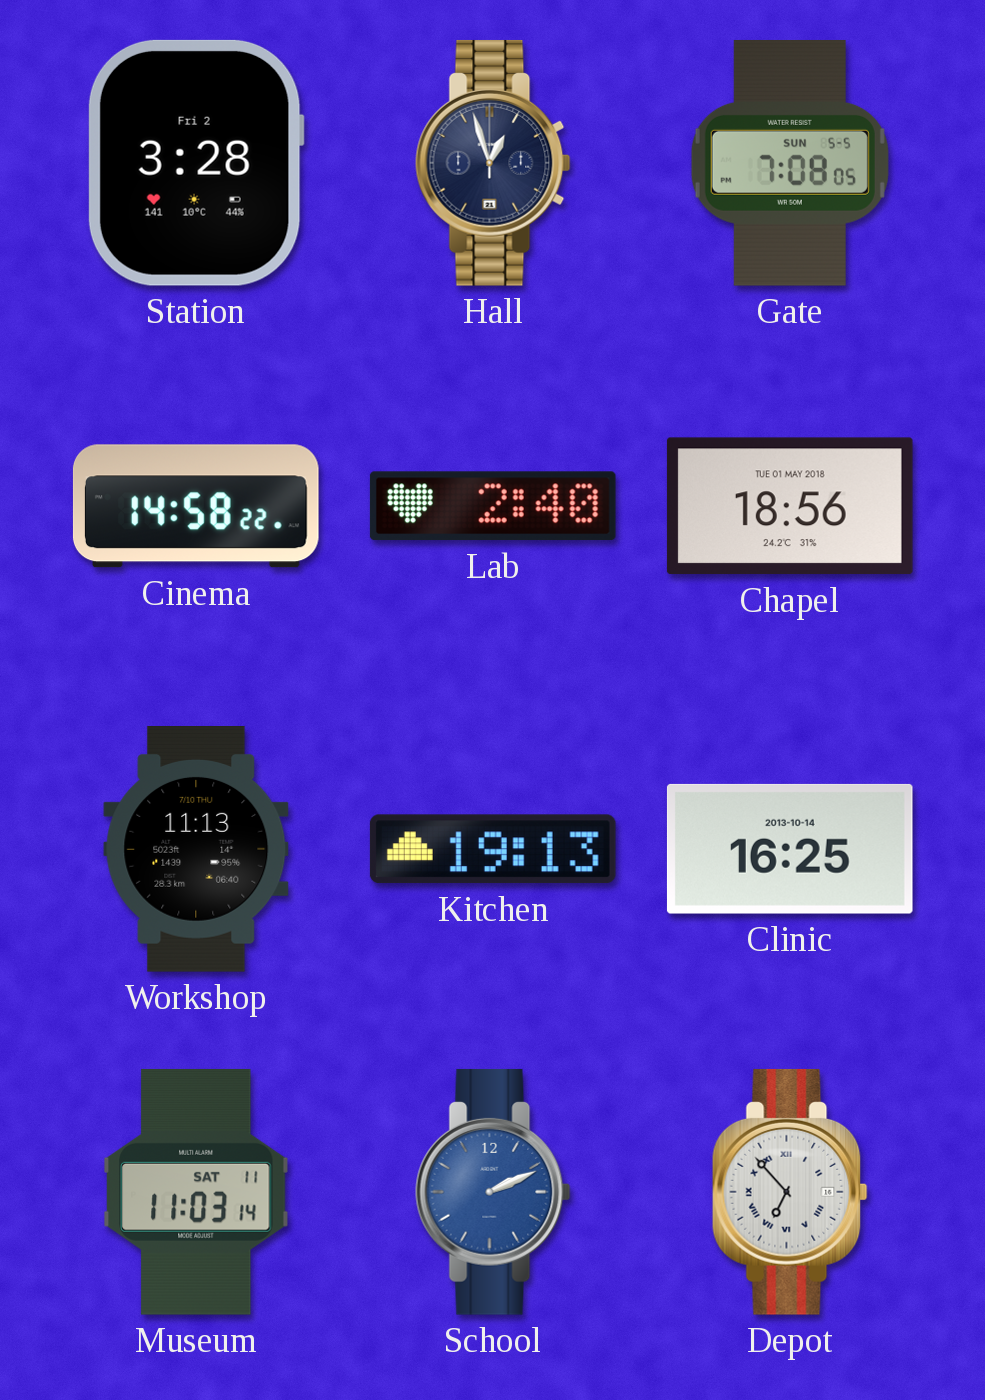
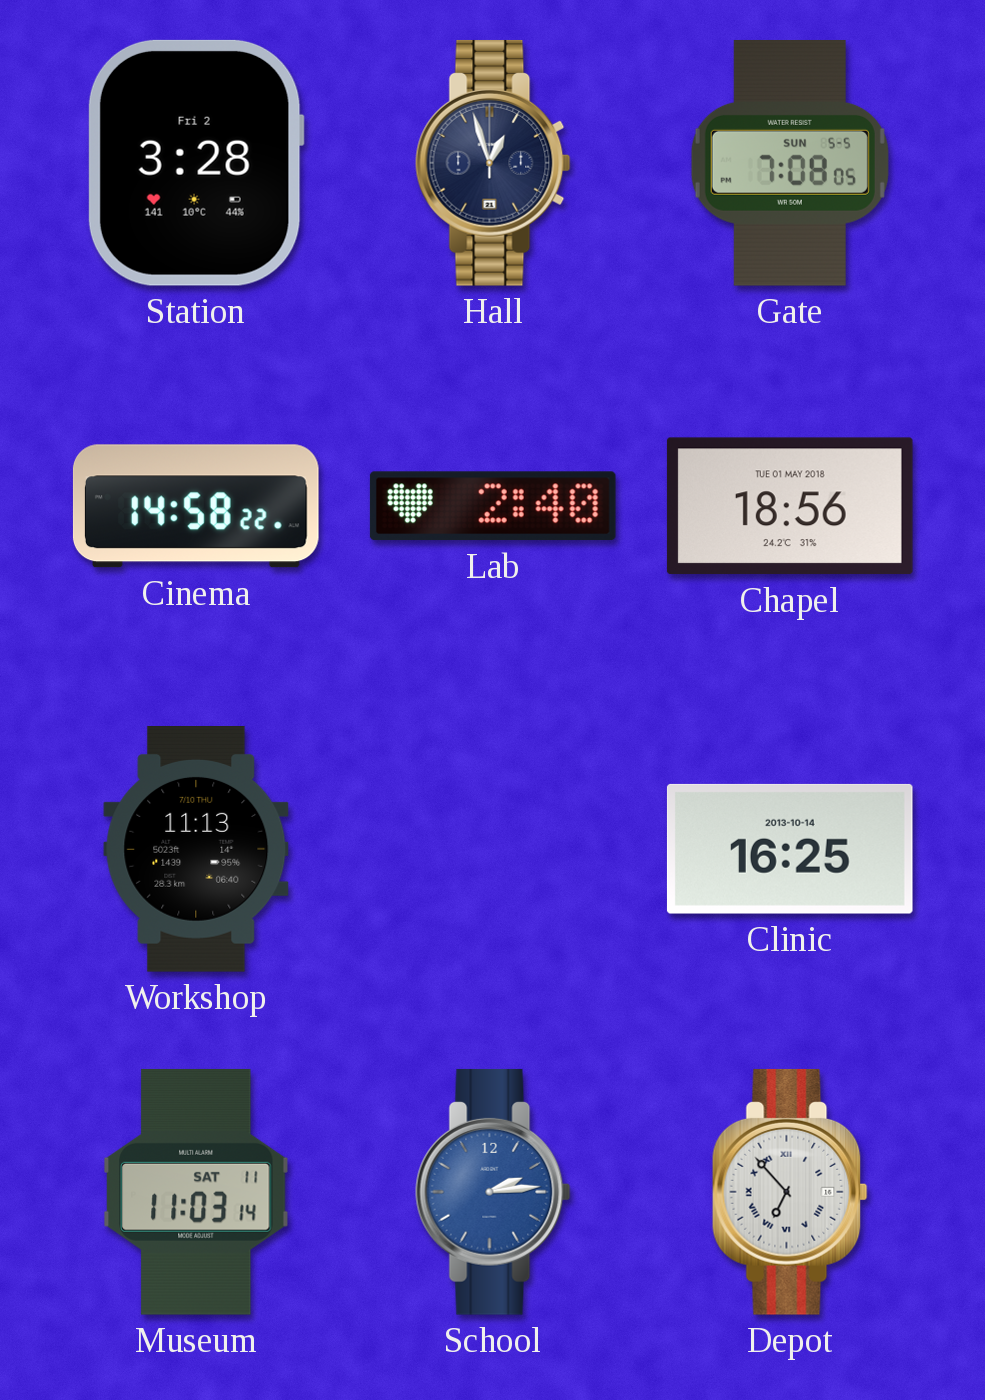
Kitchen: 19:13 -> none
School: 2:11 -> 2:14
